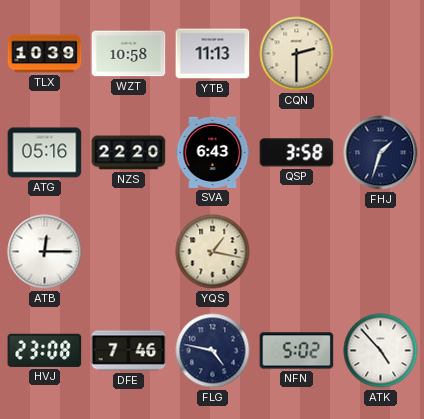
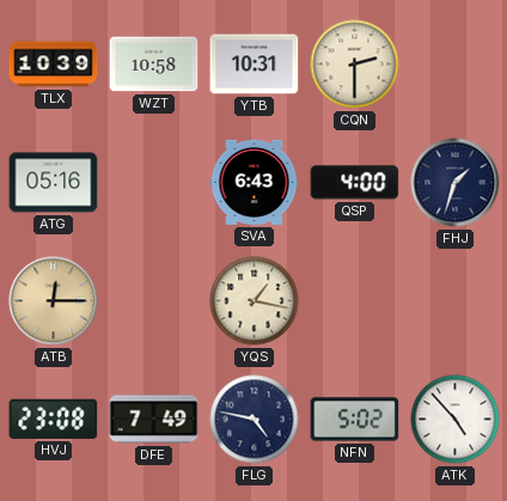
YTB: 11:13 -> 10:31
NZS: 22:20 -> none
QSP: 3:58 -> 4:00
ATB dial: white -> champagne
DFE: 7:46 -> 7:49
